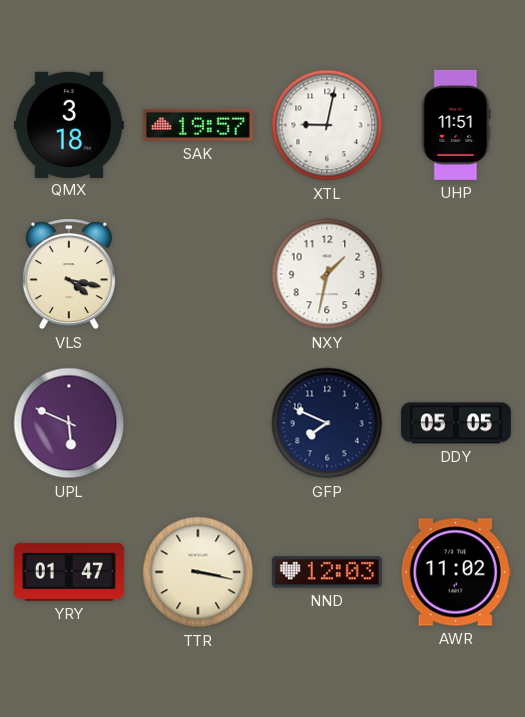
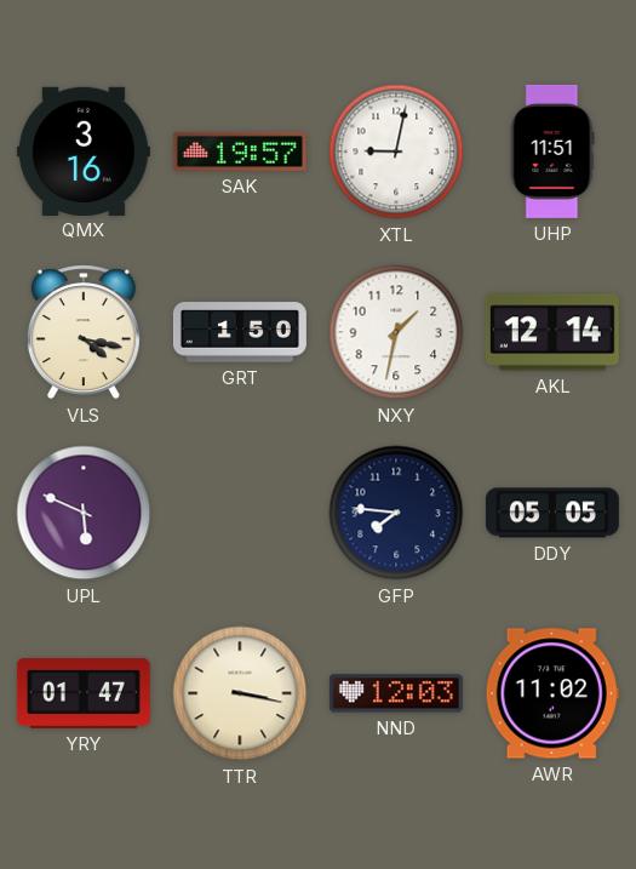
QMX: 3:18 -> 3:16
GRT: none -> 1:50
AKL: none -> 12:14
GFP: 7:49 -> 7:46
